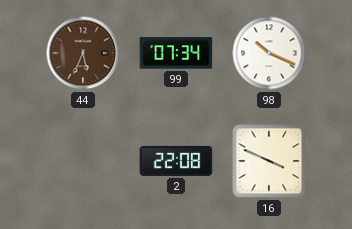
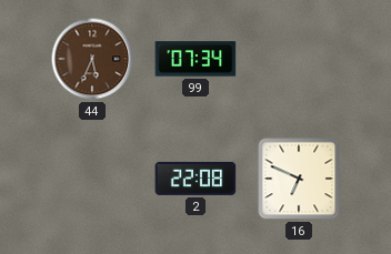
98: 10:19 -> none
16: 3:49 -> 6:49
